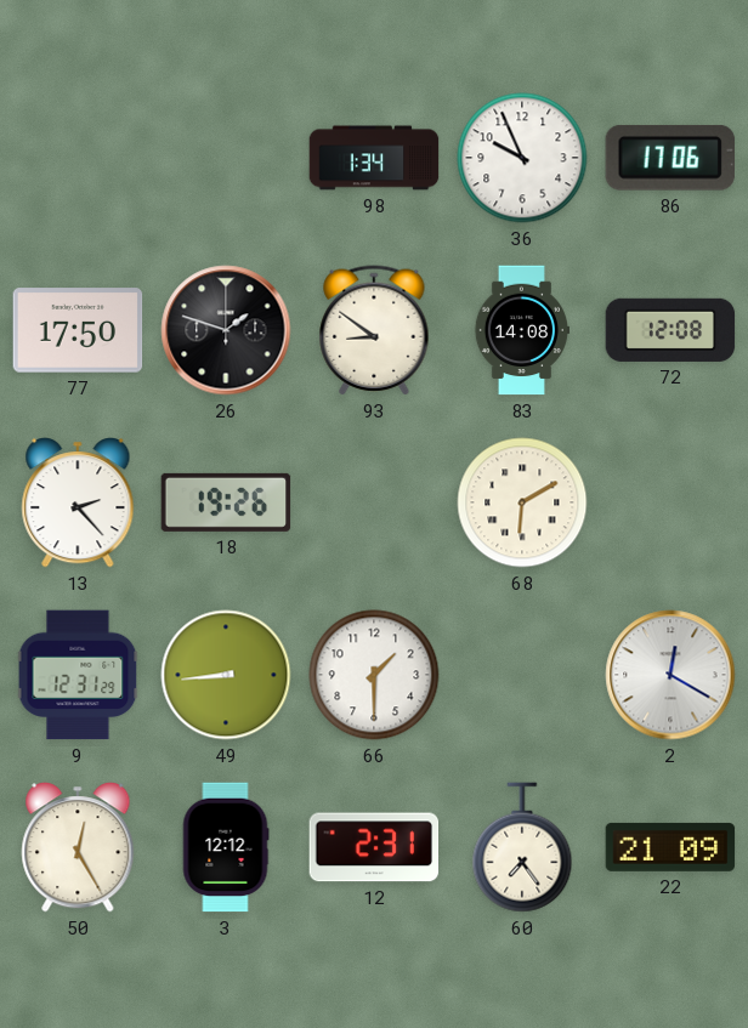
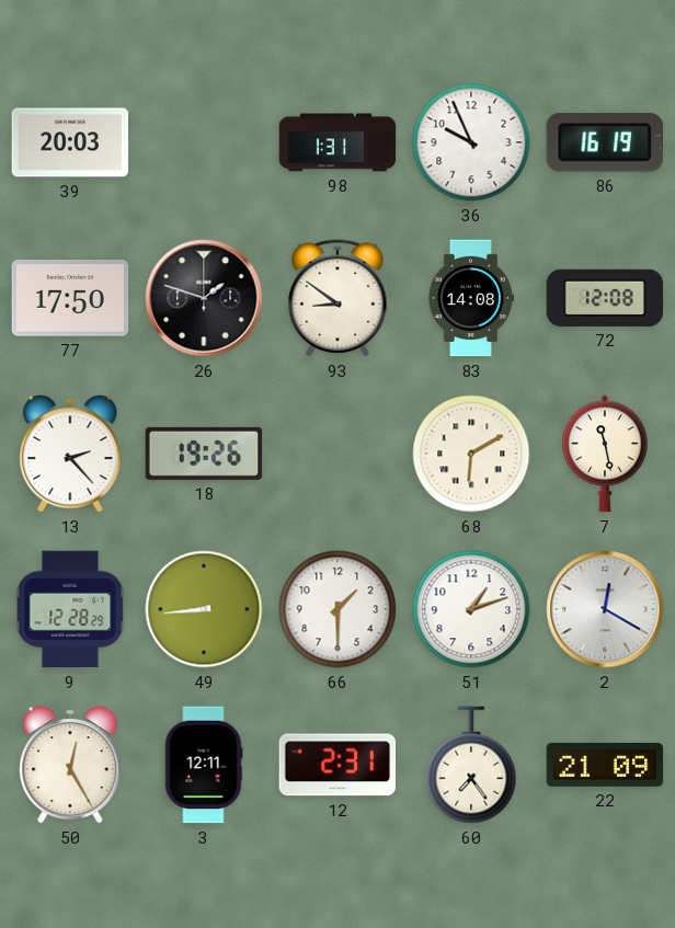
39: none -> 20:03
98: 1:34 -> 1:31
86: 17:06 -> 16:19
7: none -> 11:28
9: 12:31 -> 12:28
51: none -> 1:12
3: 12:12 -> 12:11
